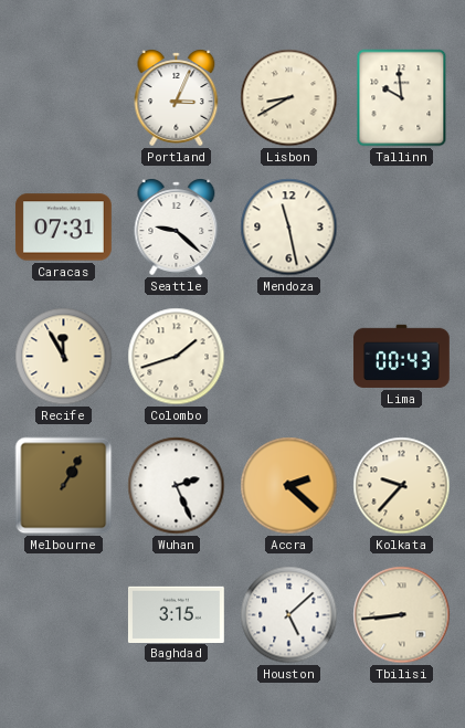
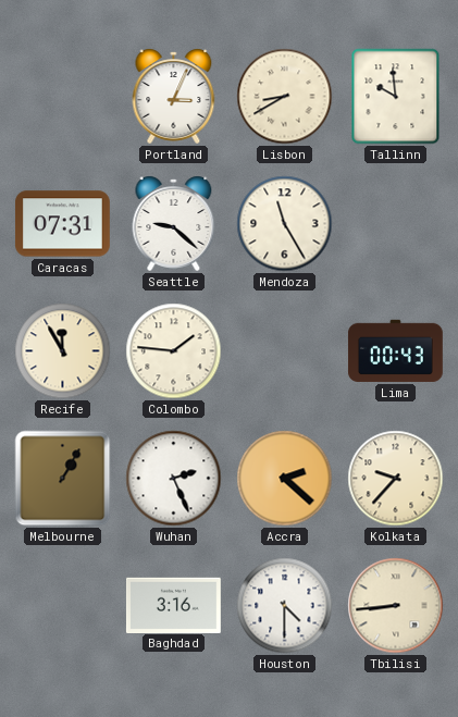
Mendoza: 11:28 -> 11:25
Colombo: 1:42 -> 1:46
Baghdad: 3:15 -> 3:16
Houston: 5:08 -> 4:30
